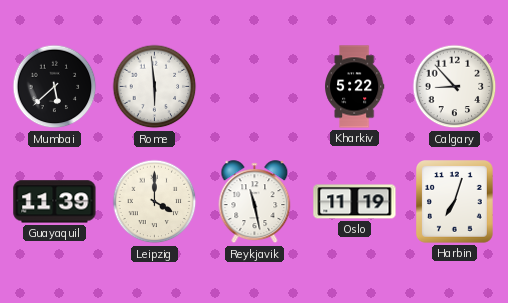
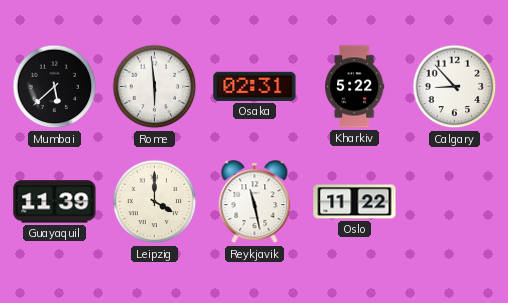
Osaka: none -> 02:31
Oslo: 11:19 -> 11:22
Harbin: 7:03 -> none
